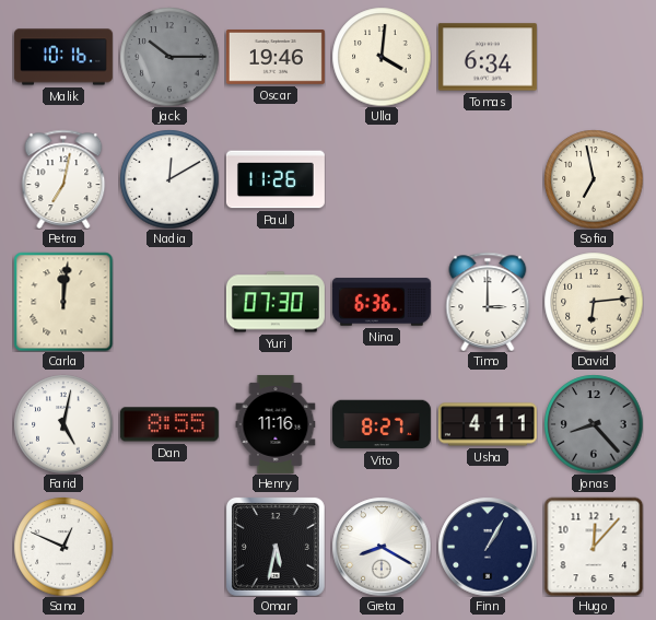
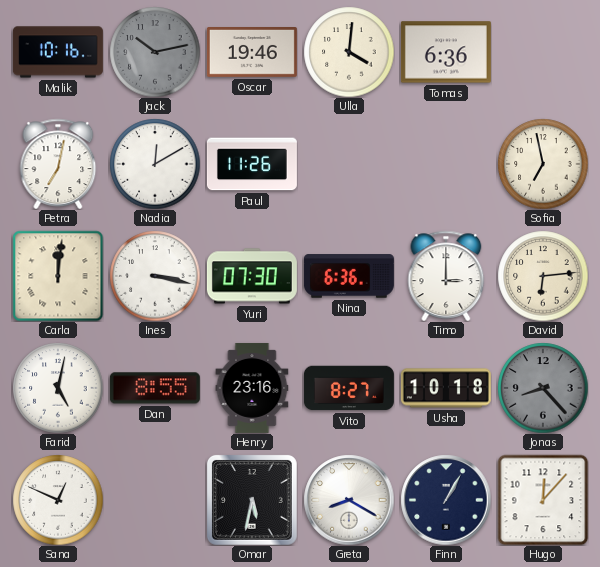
Jack: 10:15 -> 10:13
Tomas: 6:34 -> 6:36
Ines: none -> 3:17
Henry: 11:16 -> 23:16
Usha: 4:11 -> 10:18
